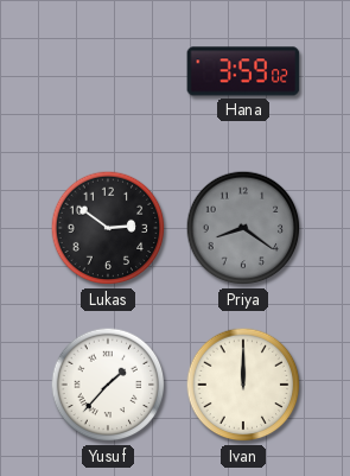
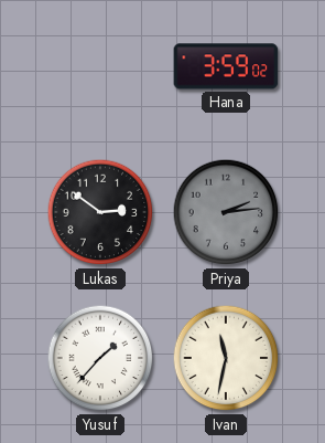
Priya: 8:21 -> 2:14
Ivan: 12:00 -> 11:32
